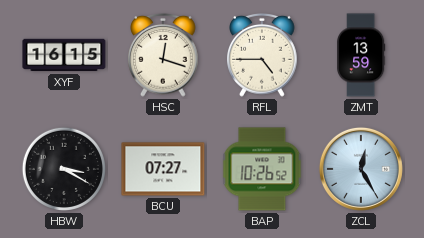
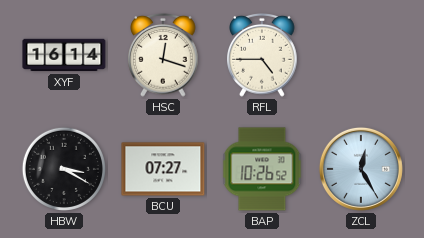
XYF: 16:15 -> 16:14
ZMT: 13:59 -> none
